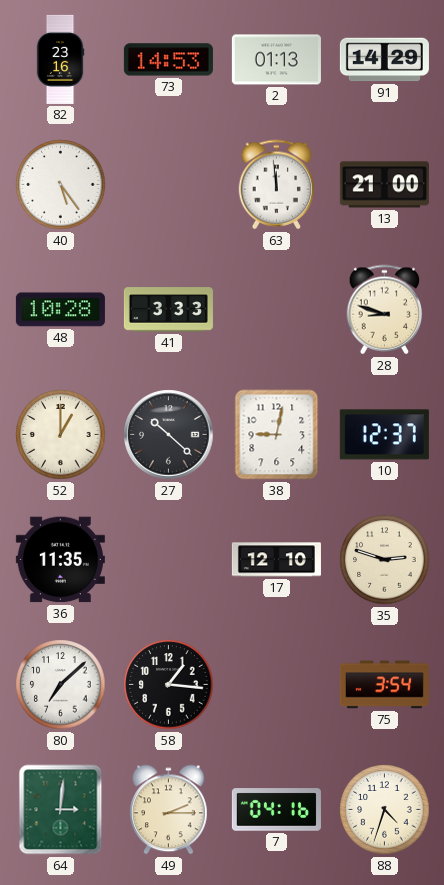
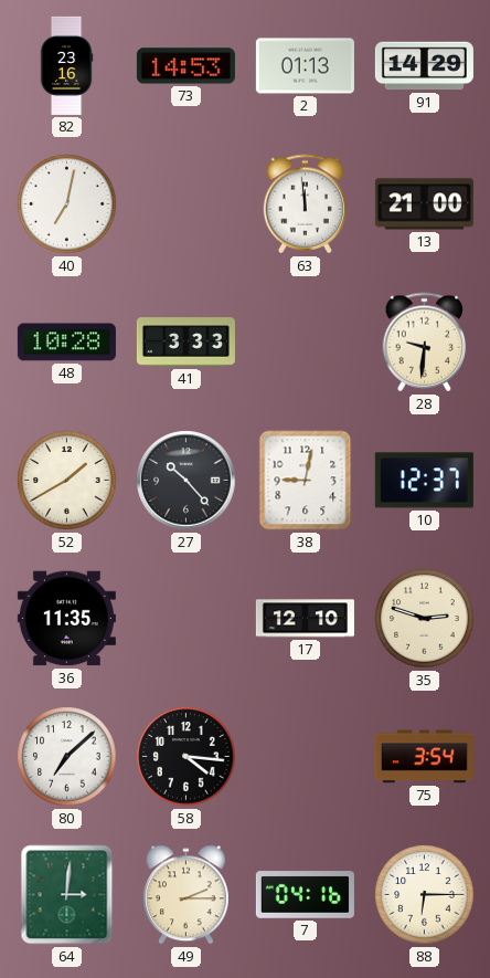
40: 5:24 -> 7:02
28: 8:48 -> 9:31
52: 1:00 -> 1:40
27: 10:22 -> 10:23
58: 1:16 -> 4:16
88: 4:33 -> 6:15
